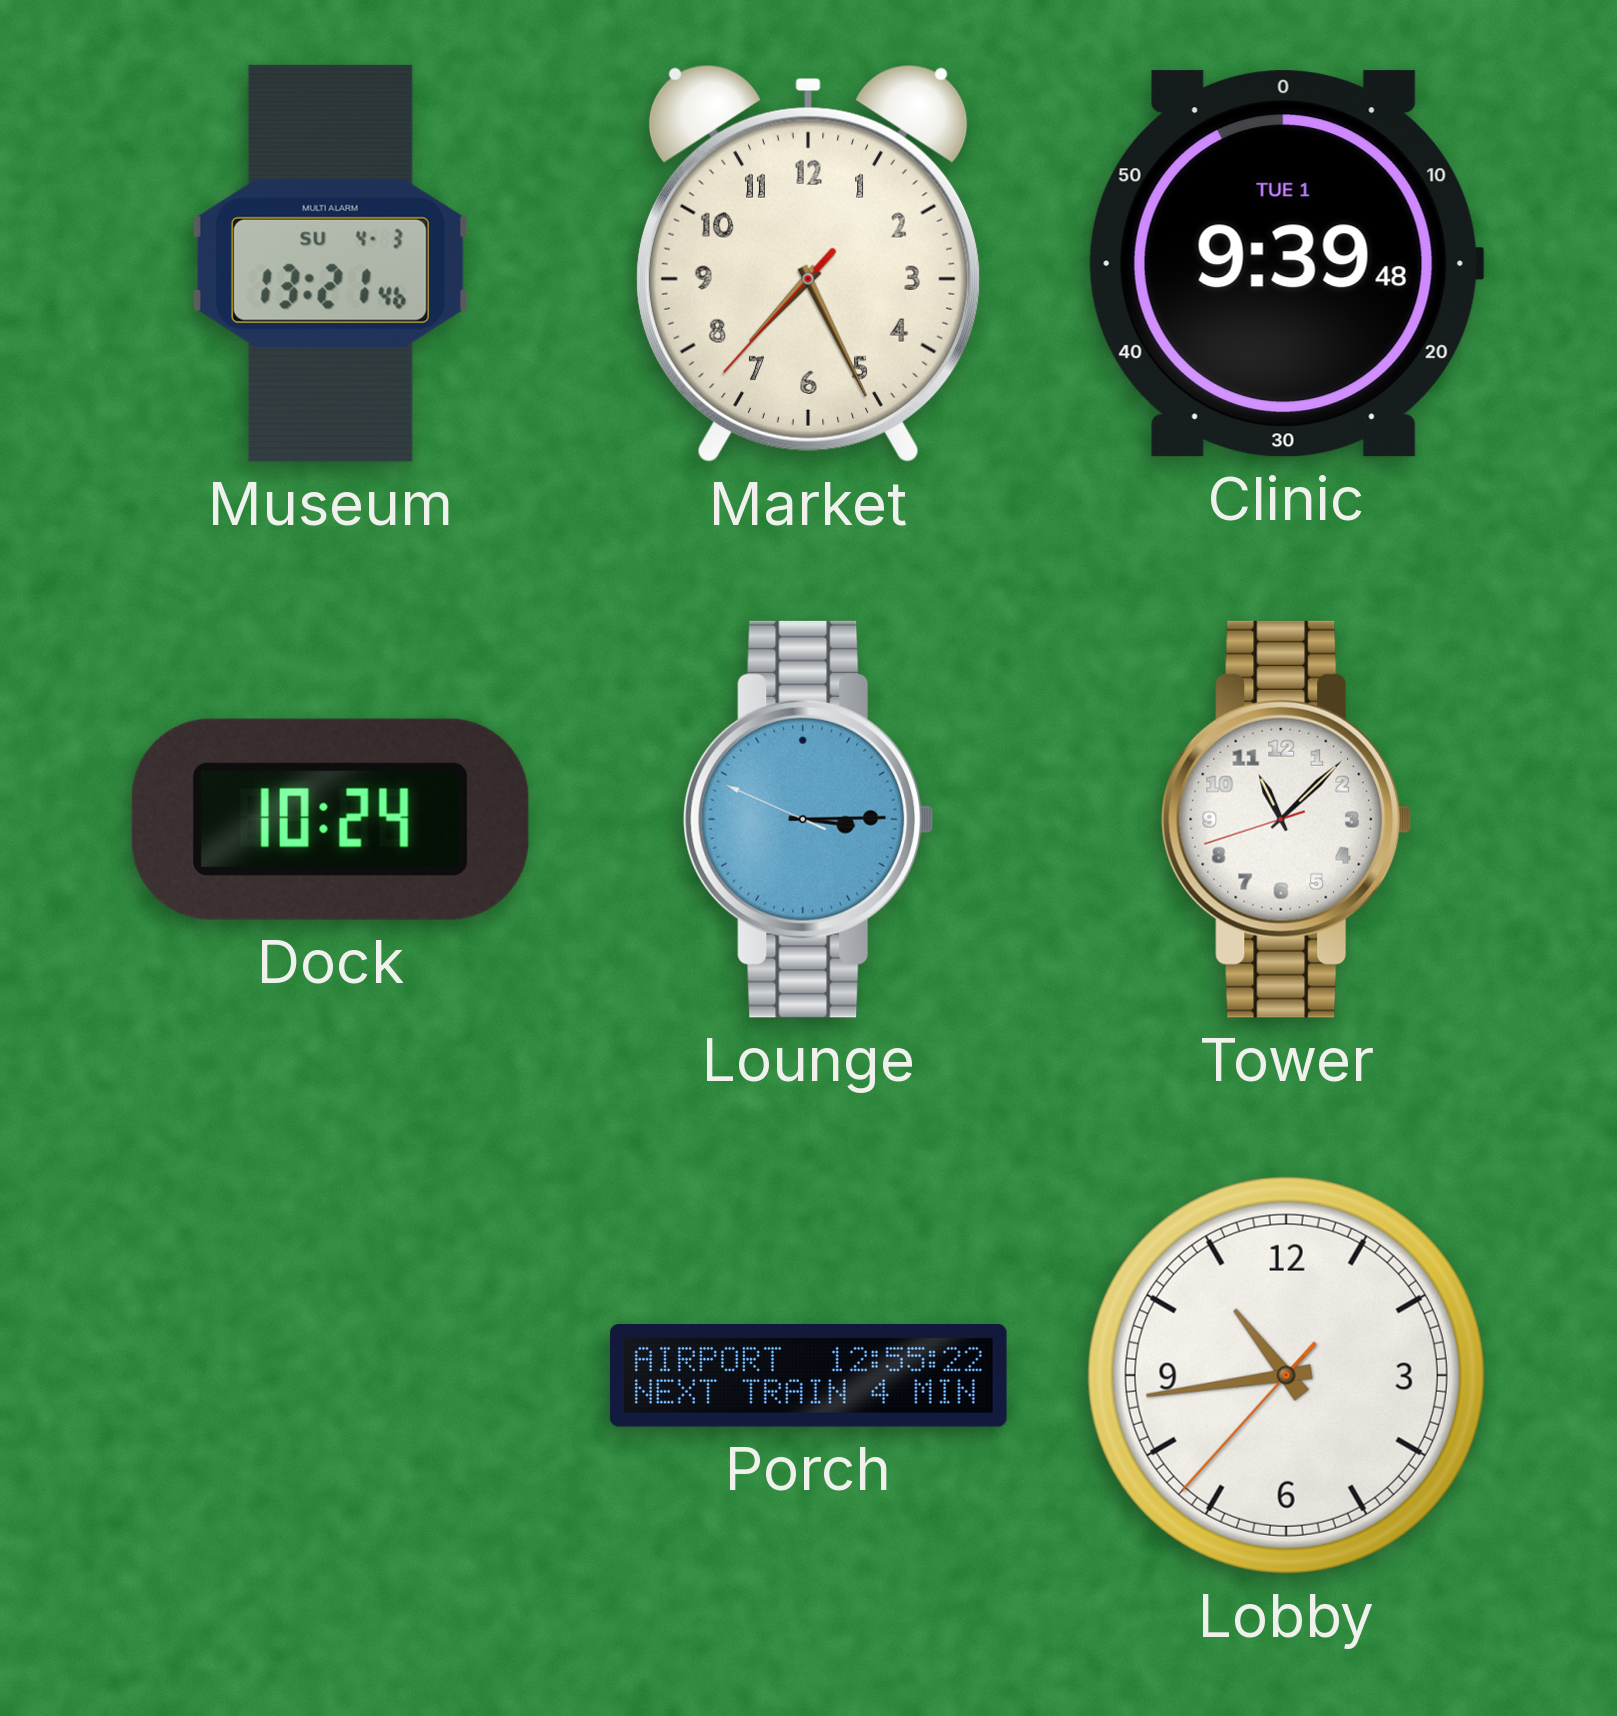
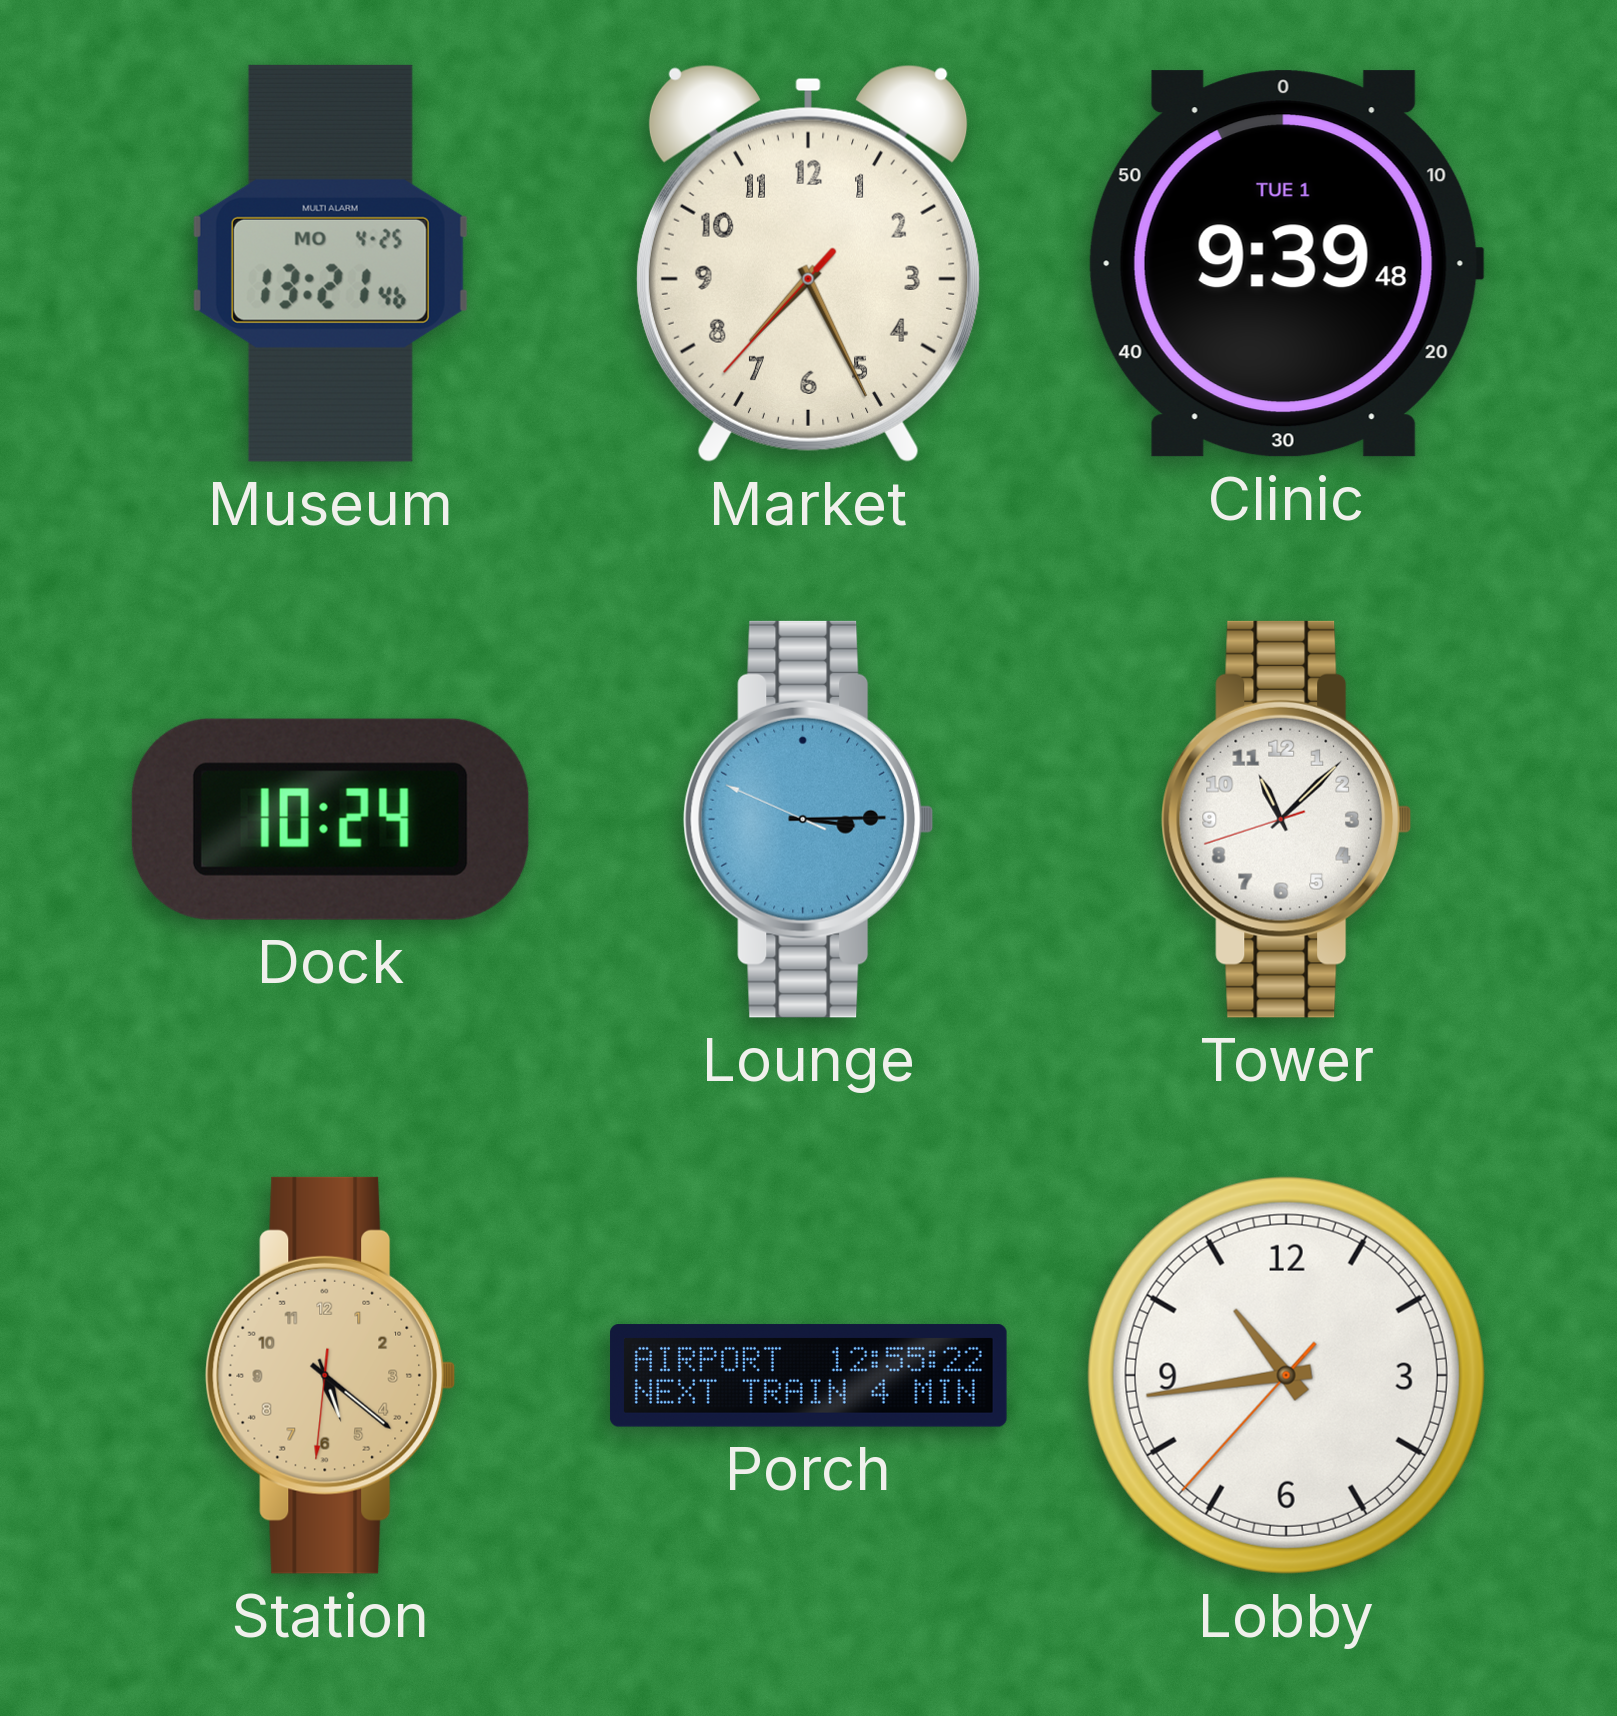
Museum date: SU 4-3 -> MO 4-25
Station: none -> 5:21
